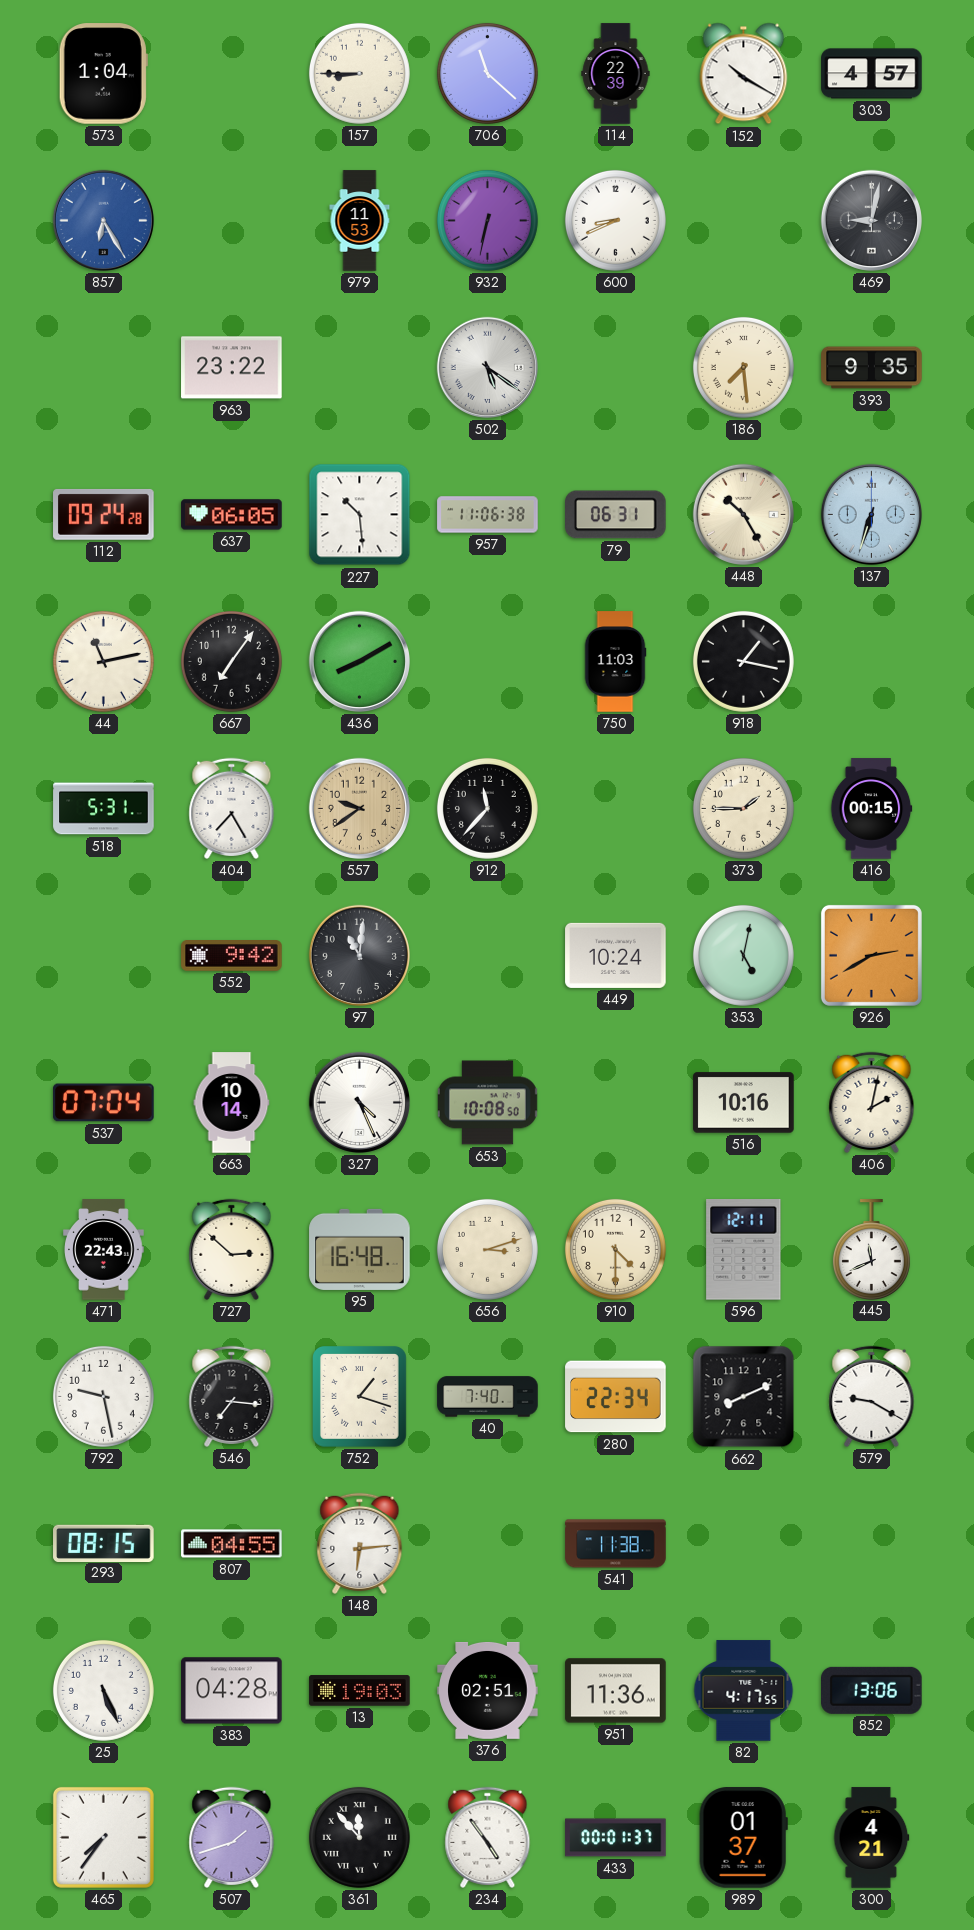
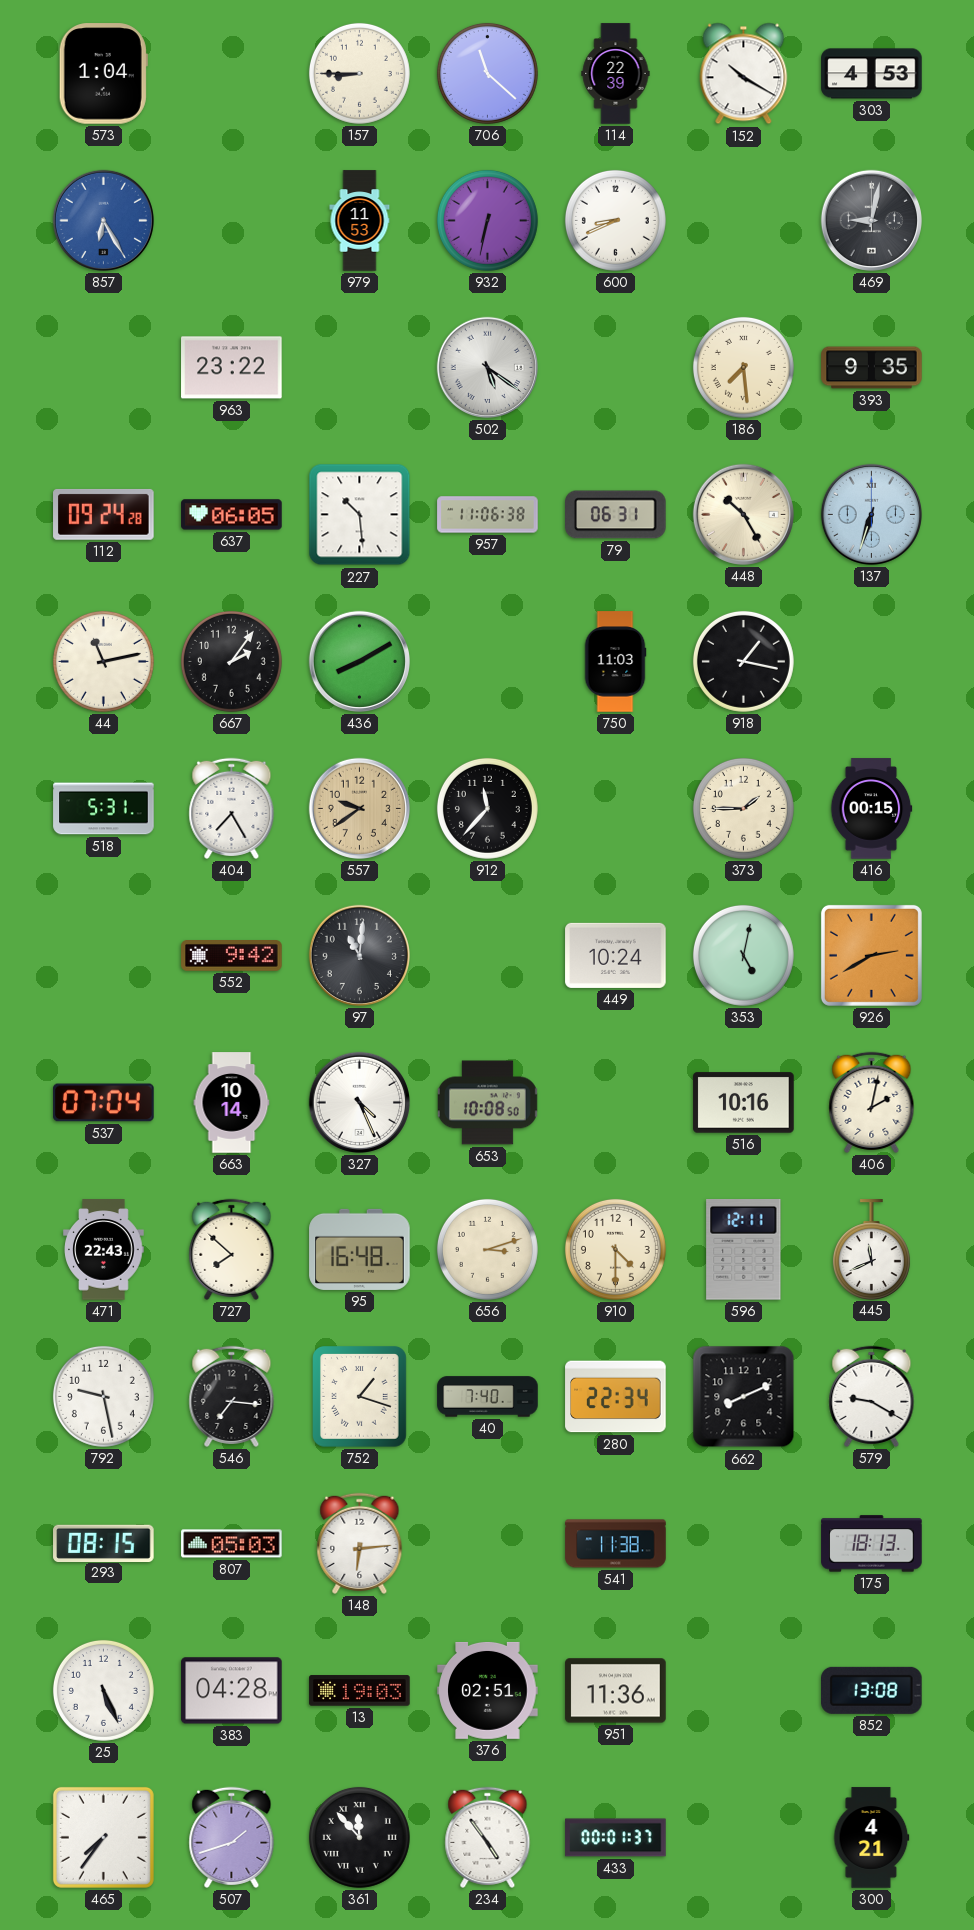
303: 4:57 -> 4:53
667: 7:06 -> 2:06
727: 2:52 -> 7:52
807: 04:55 -> 05:03
175: none -> 18:13
82: 4:17 -> none
852: 13:06 -> 13:08
989: 01:37 -> none
